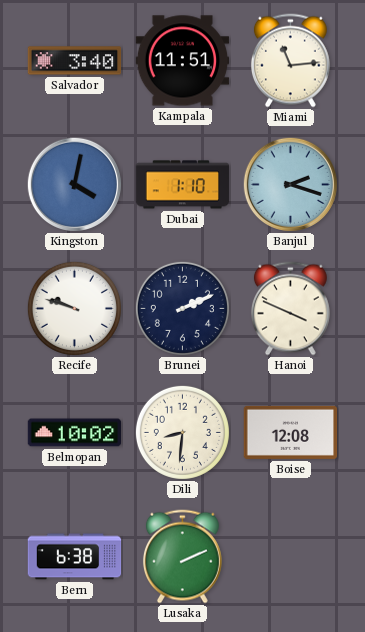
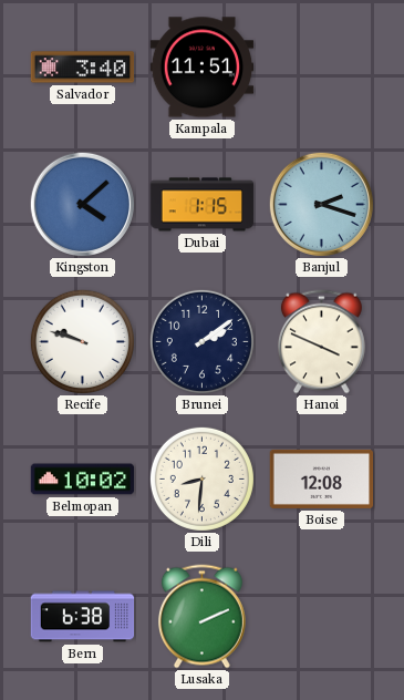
Miami: 11:14 -> none
Kingston: 4:02 -> 4:08
Dubai: 1:10 -> 1:15
Brunei: 2:11 -> 2:09
